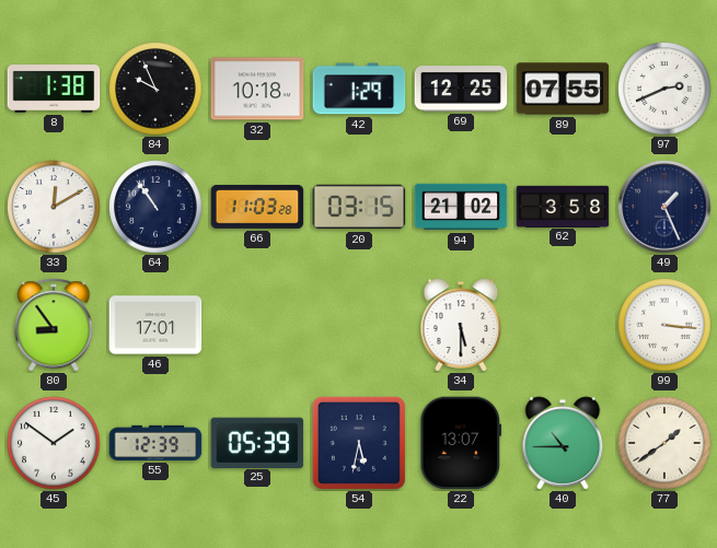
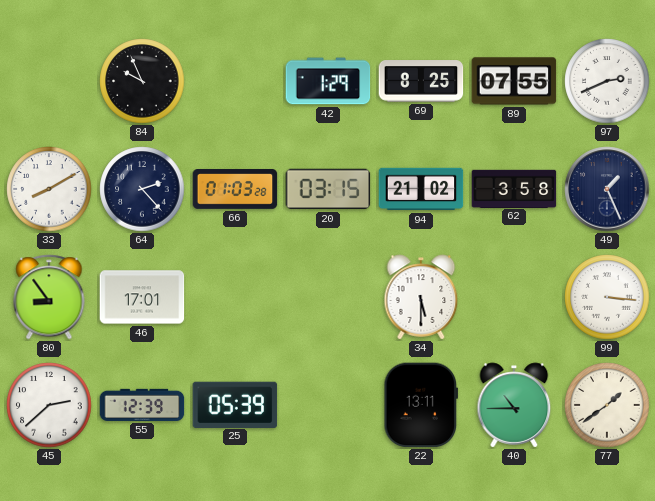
8: 1:38 -> none
32: 10:18 -> none
69: 12:25 -> 8:25
33: 12:10 -> 8:10
64: 10:54 -> 2:23
66: 11:03 -> 01:03
45: 1:51 -> 2:38
54: 5:32 -> none
22: 13:07 -> 13:11
